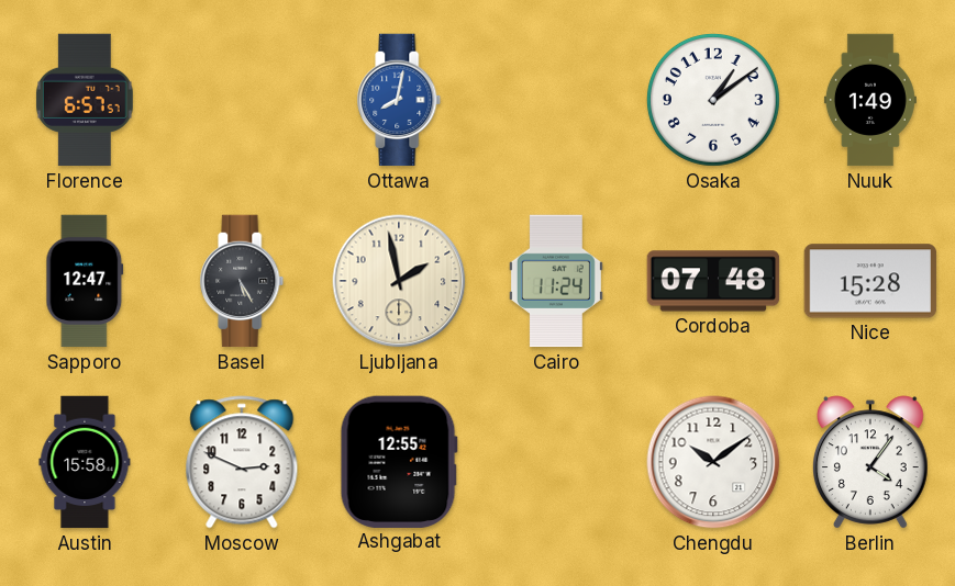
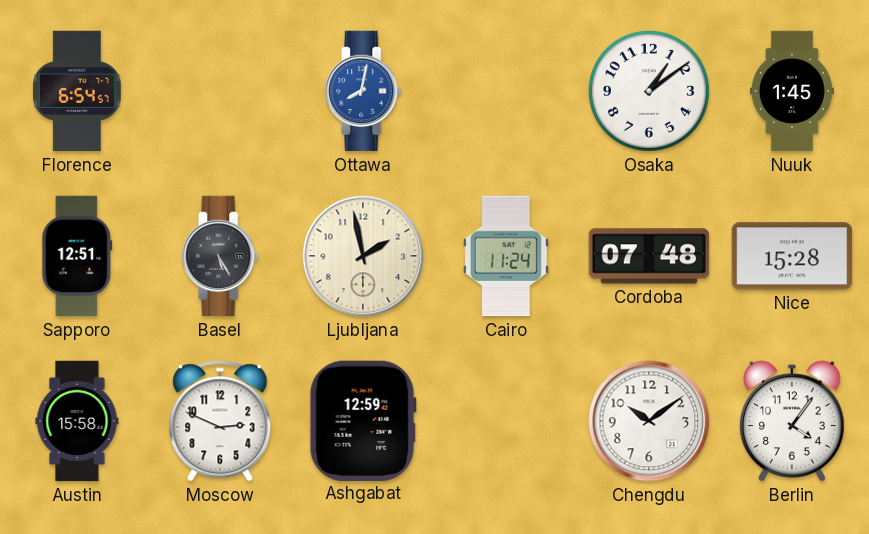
Florence: 6:57 -> 6:54
Nuuk: 1:49 -> 1:45
Sapporo: 12:47 -> 12:51
Ashgabat: 12:55 -> 12:59
